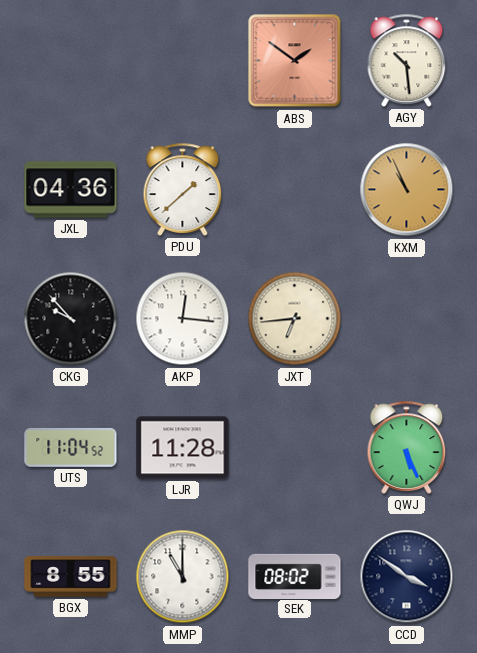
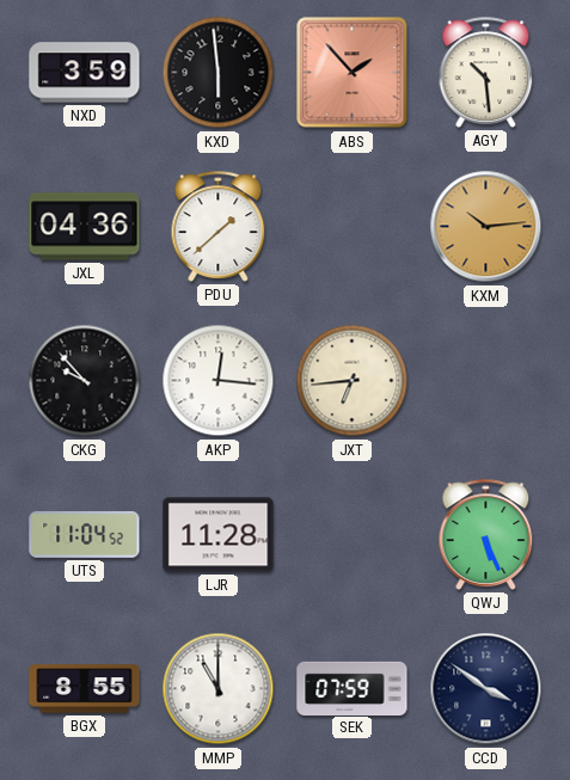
NXD: none -> 3:59
KXD: none -> 5:59
ABS: 1:51 -> 1:53
KXM: 10:56 -> 10:14
SEK: 08:02 -> 07:59
